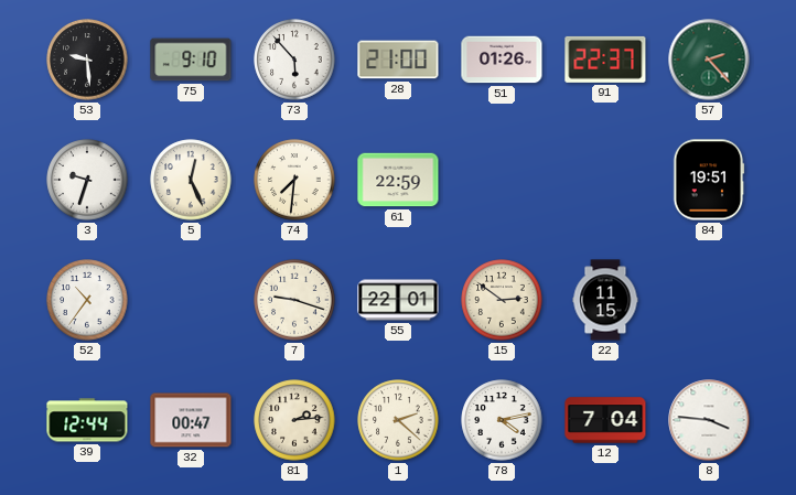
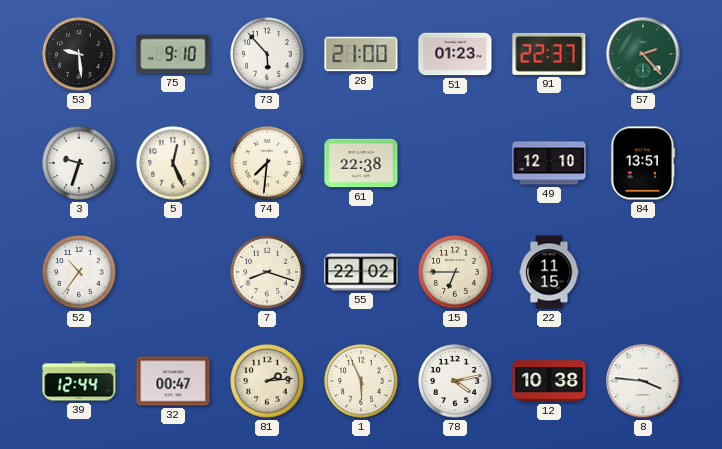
51: 01:26 -> 01:23
61: 22:59 -> 22:38
49: none -> 12:10
84: 19:51 -> 13:51
7: 9:18 -> 8:18
55: 22:01 -> 22:02
15: 2:51 -> 6:45
1: 2:22 -> 5:56
12: 7:04 -> 10:38
